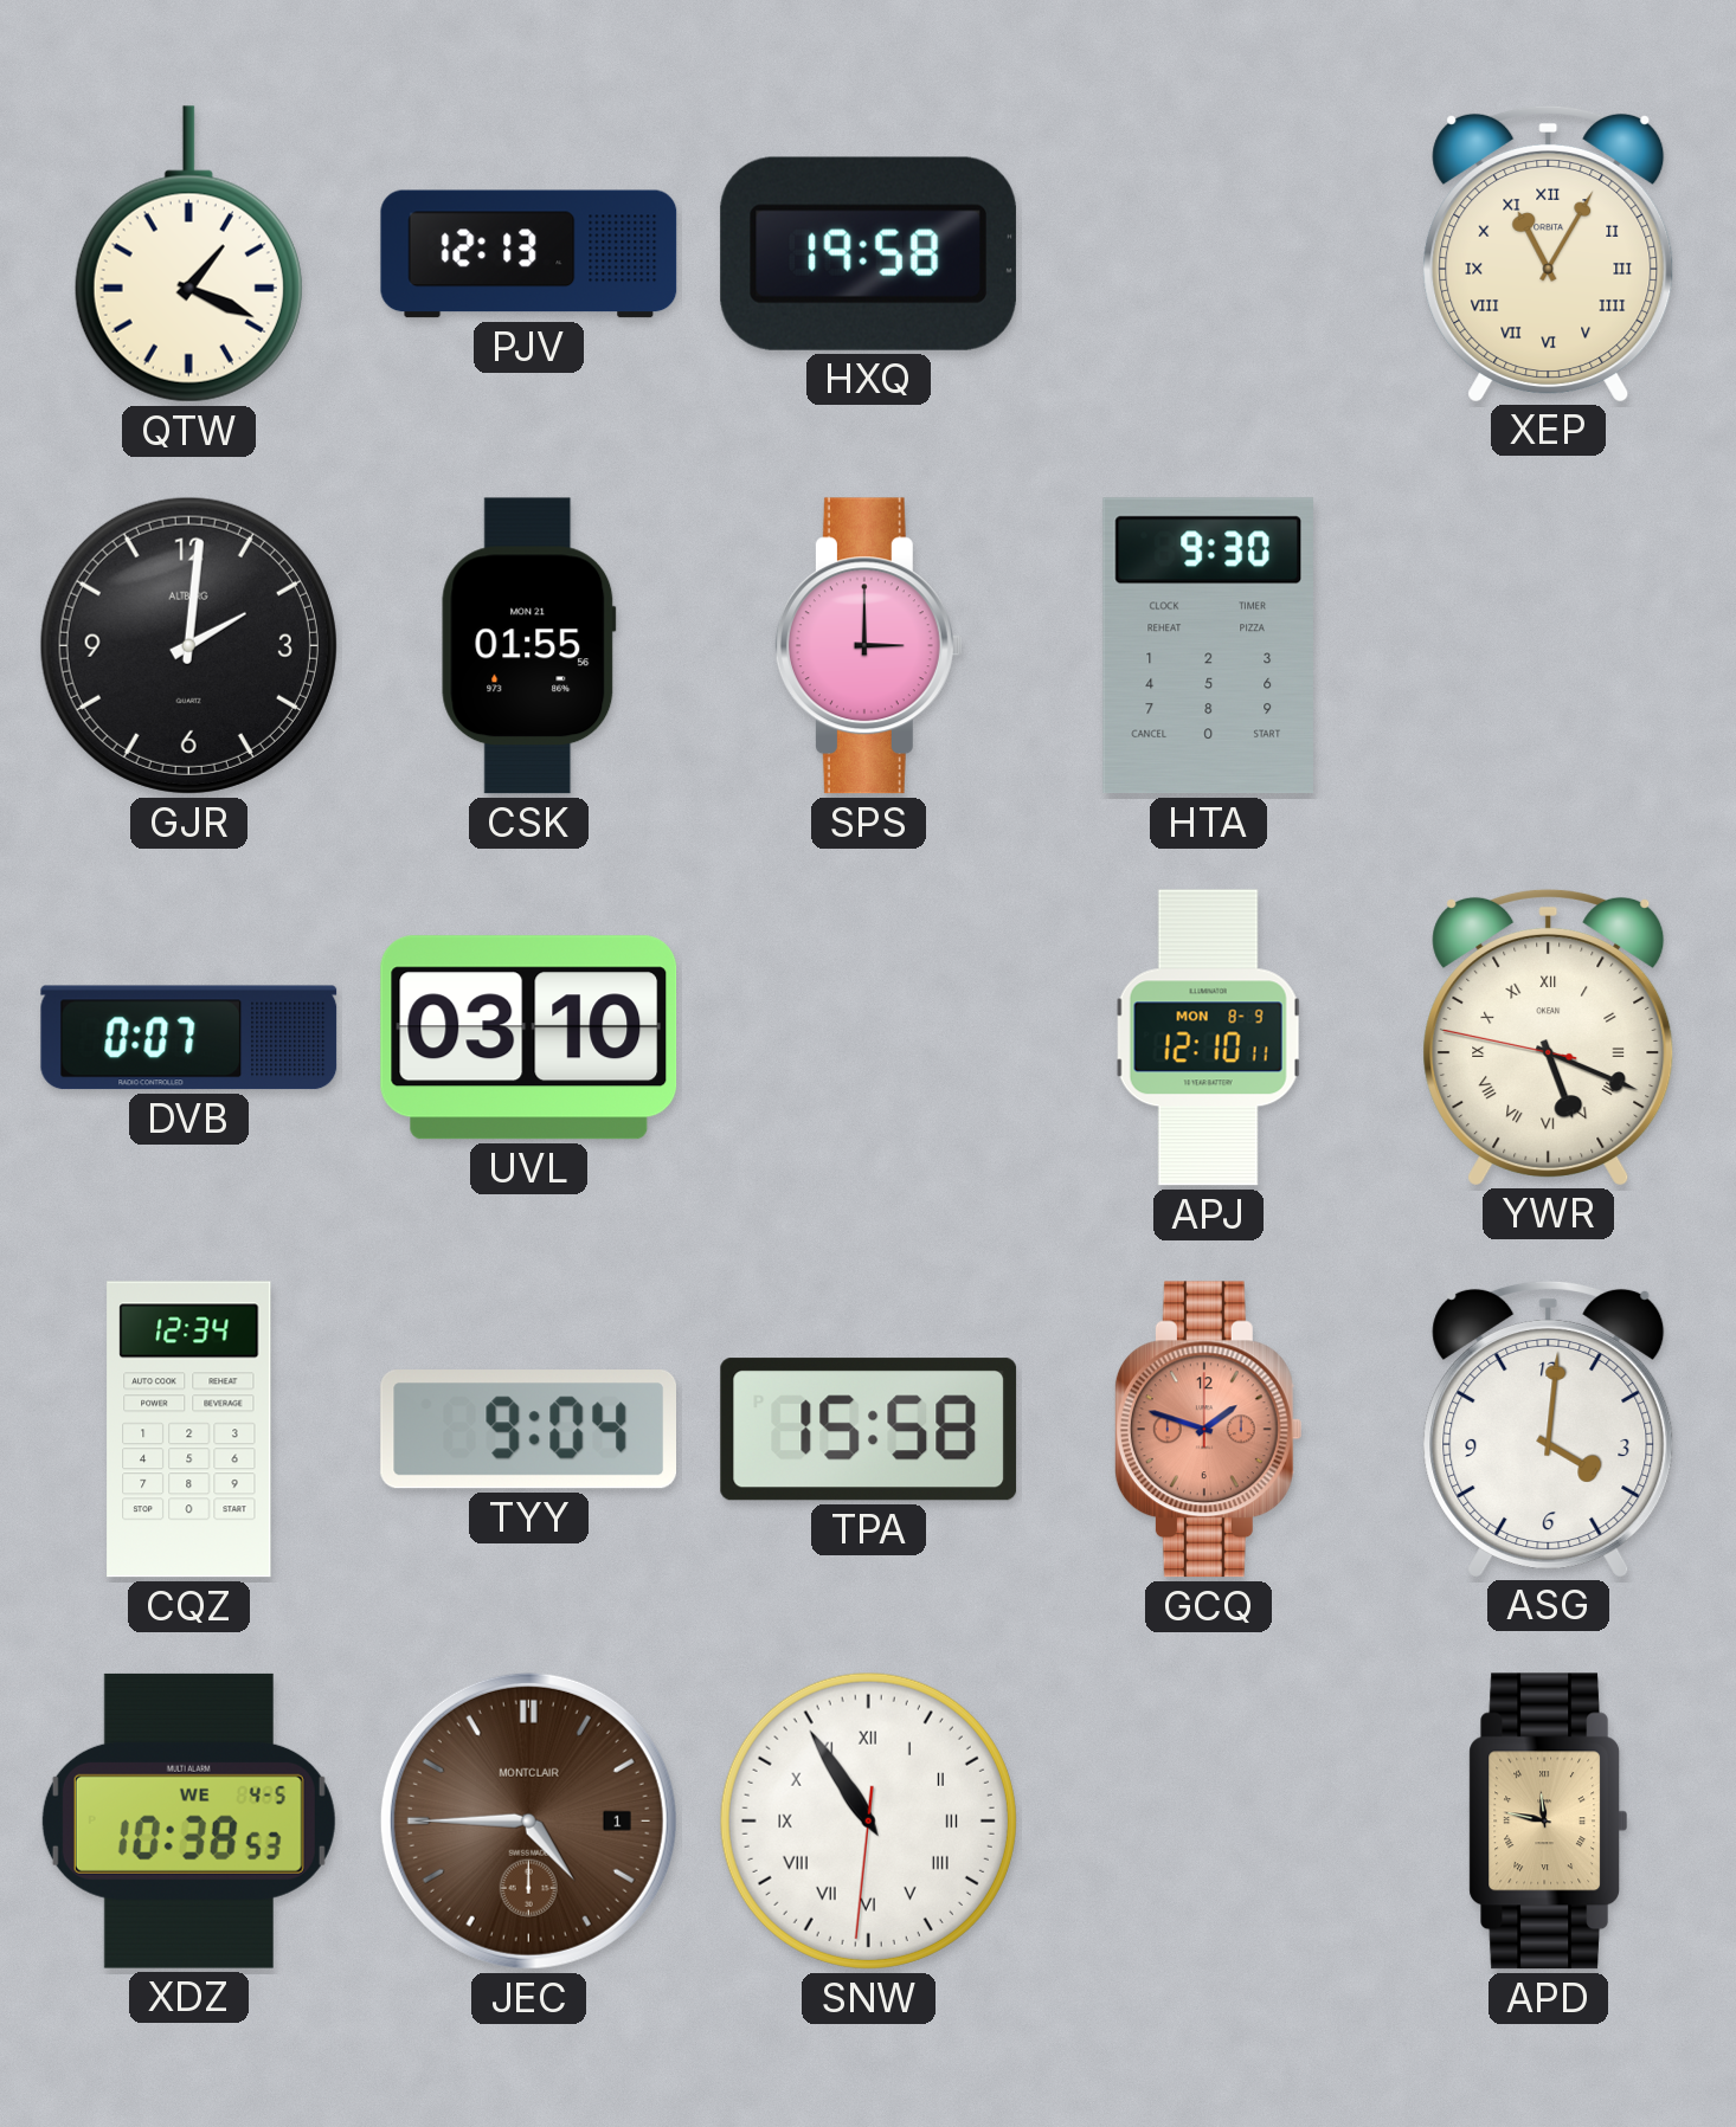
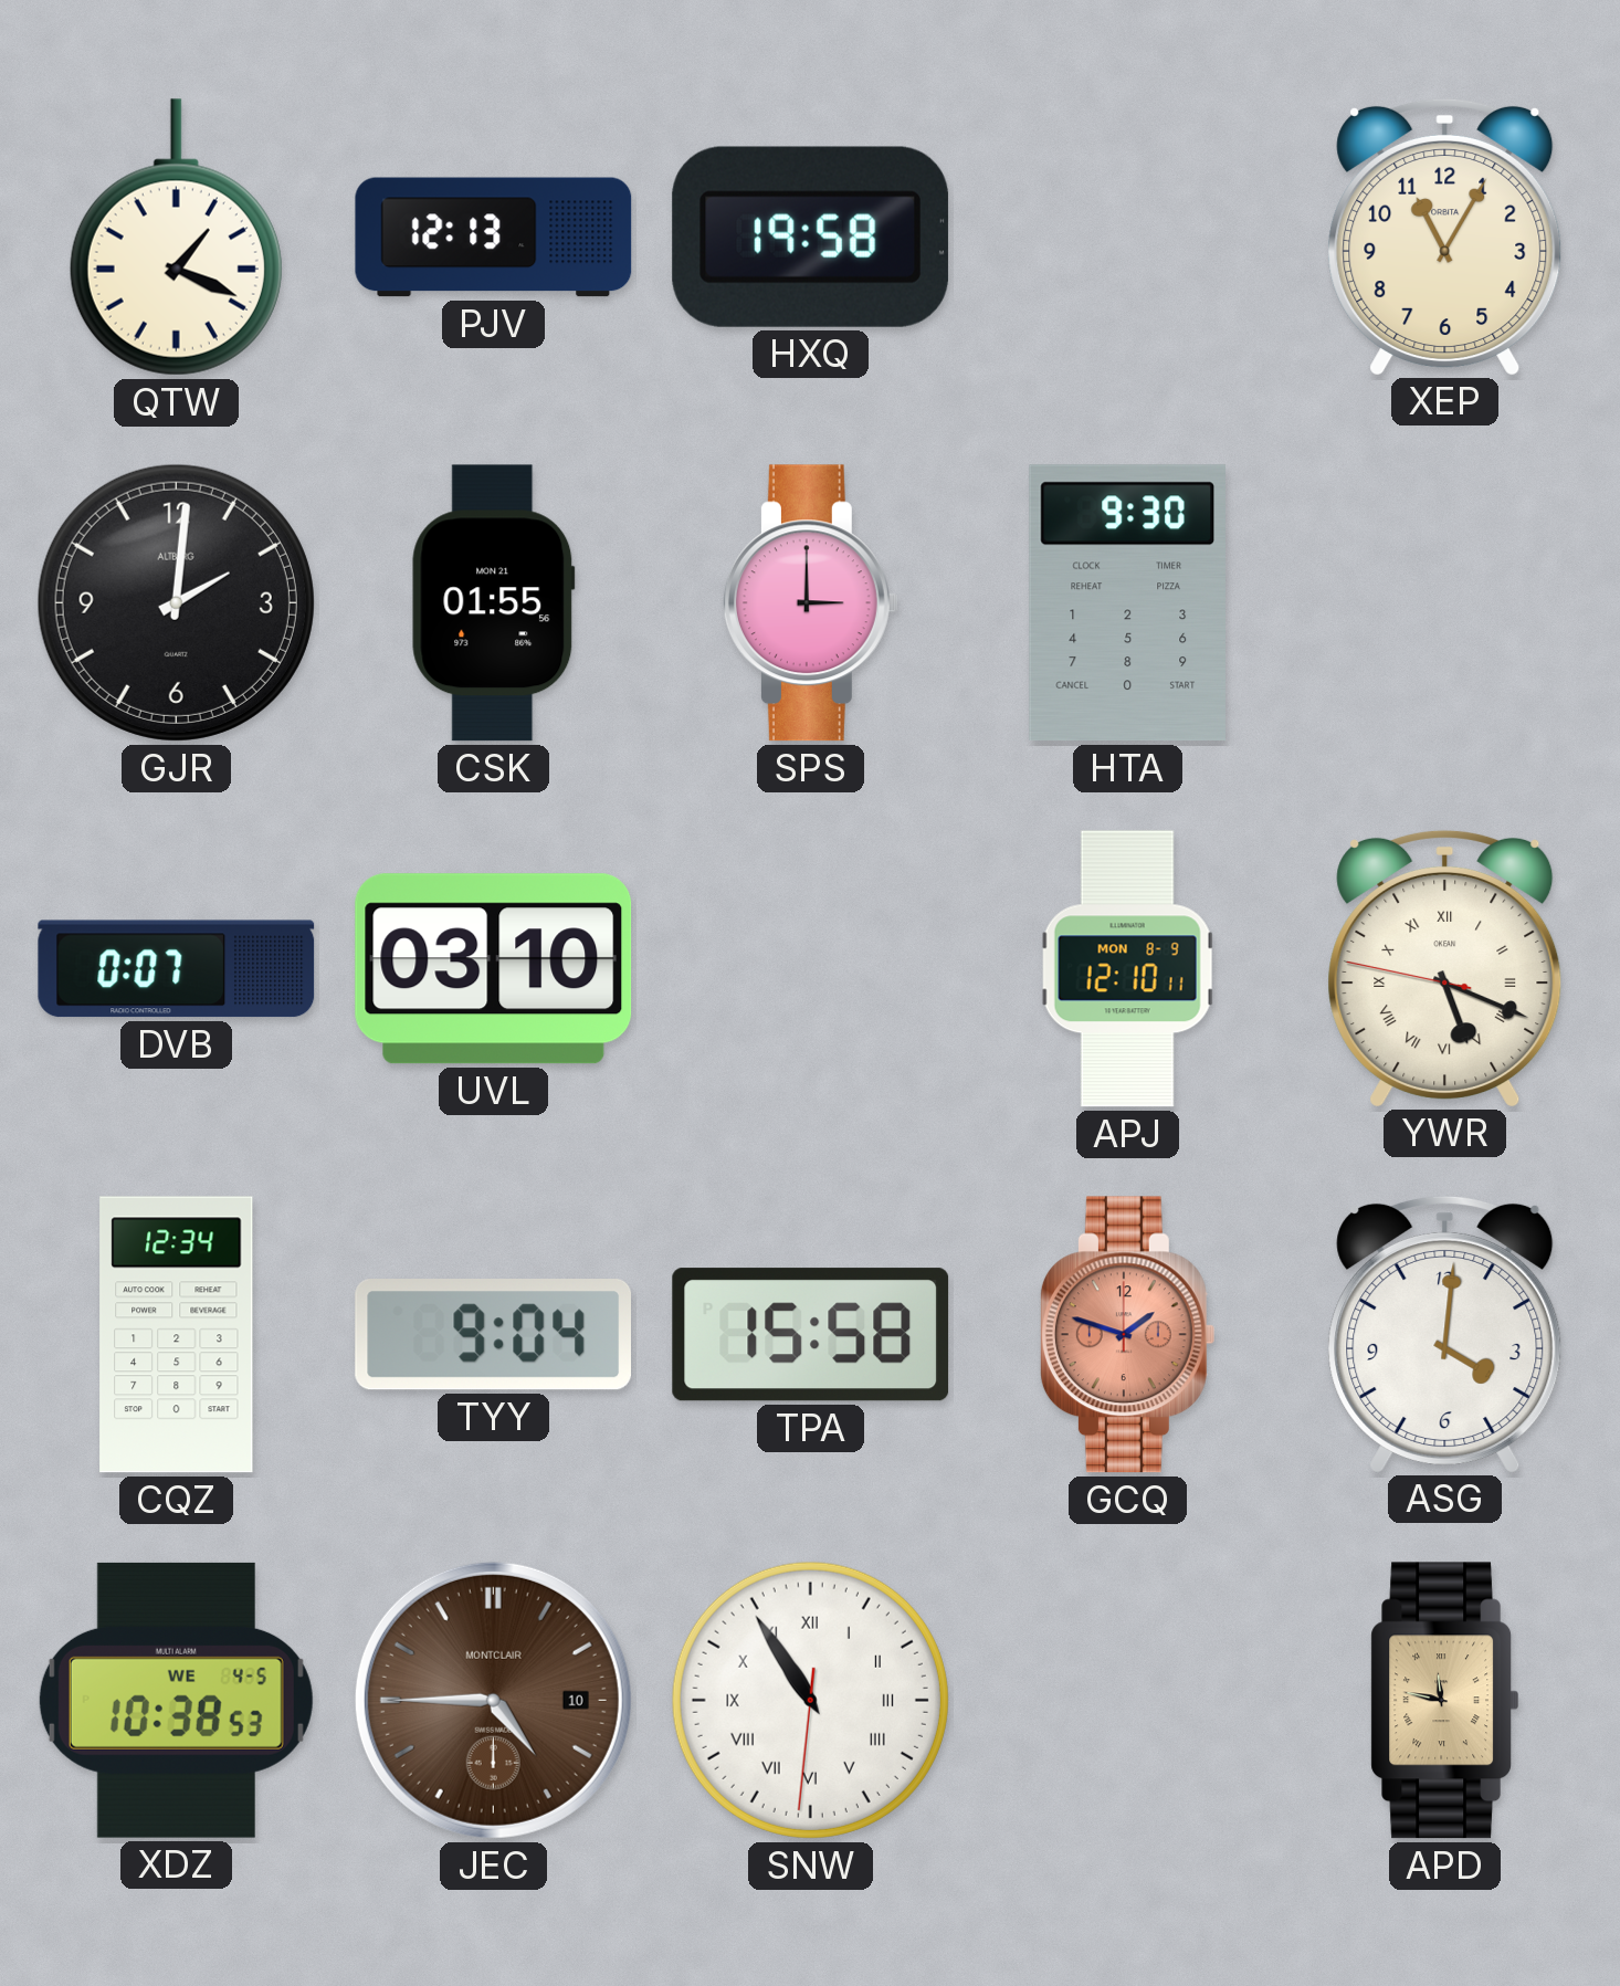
XEP numerals: Roman -> Arabic
JEC date: 1 -> 10
